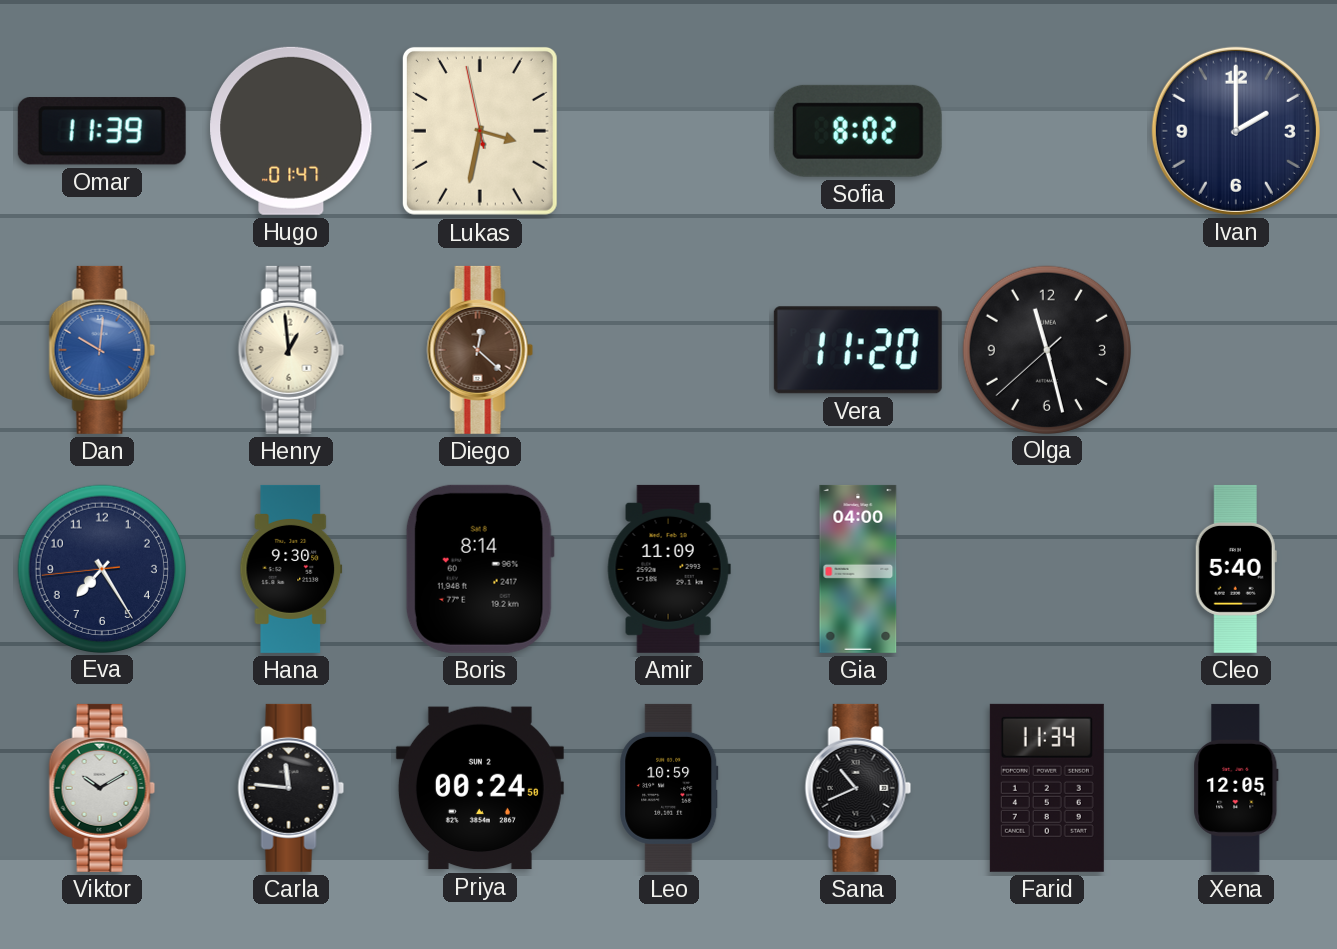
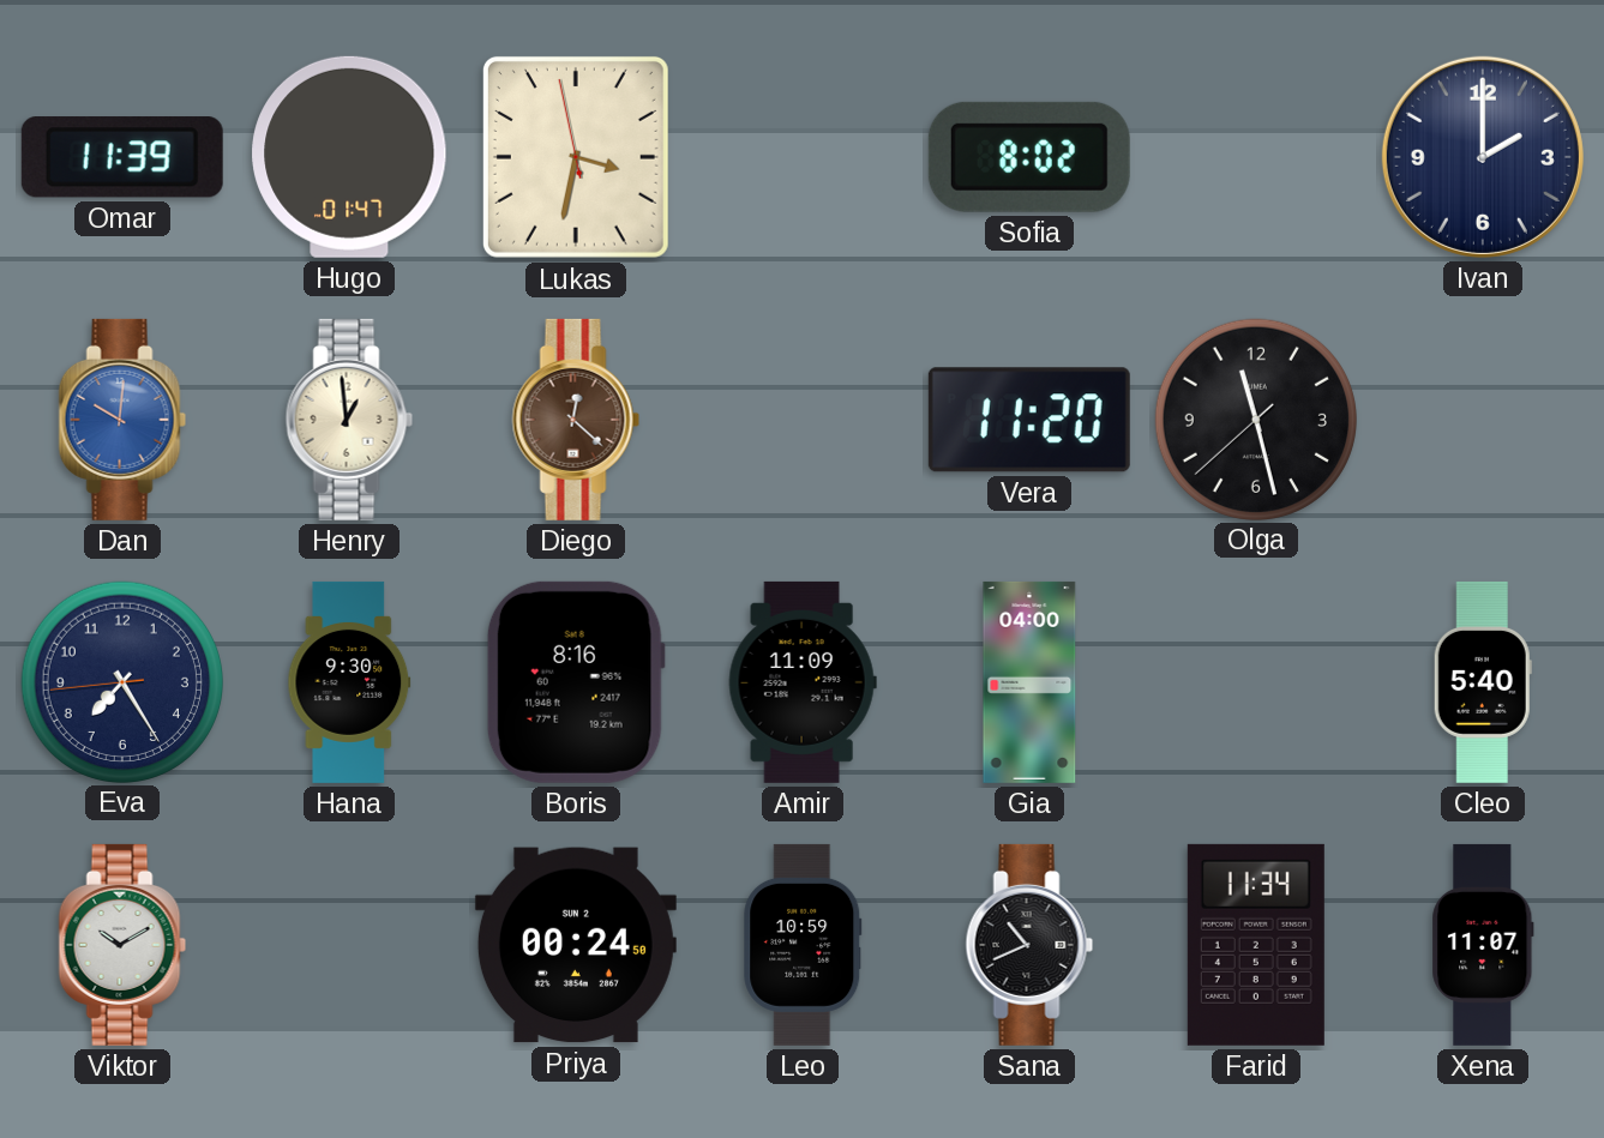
Boris: 8:14 -> 8:16
Carla: 11:46 -> none
Xena: 12:05 -> 11:07
